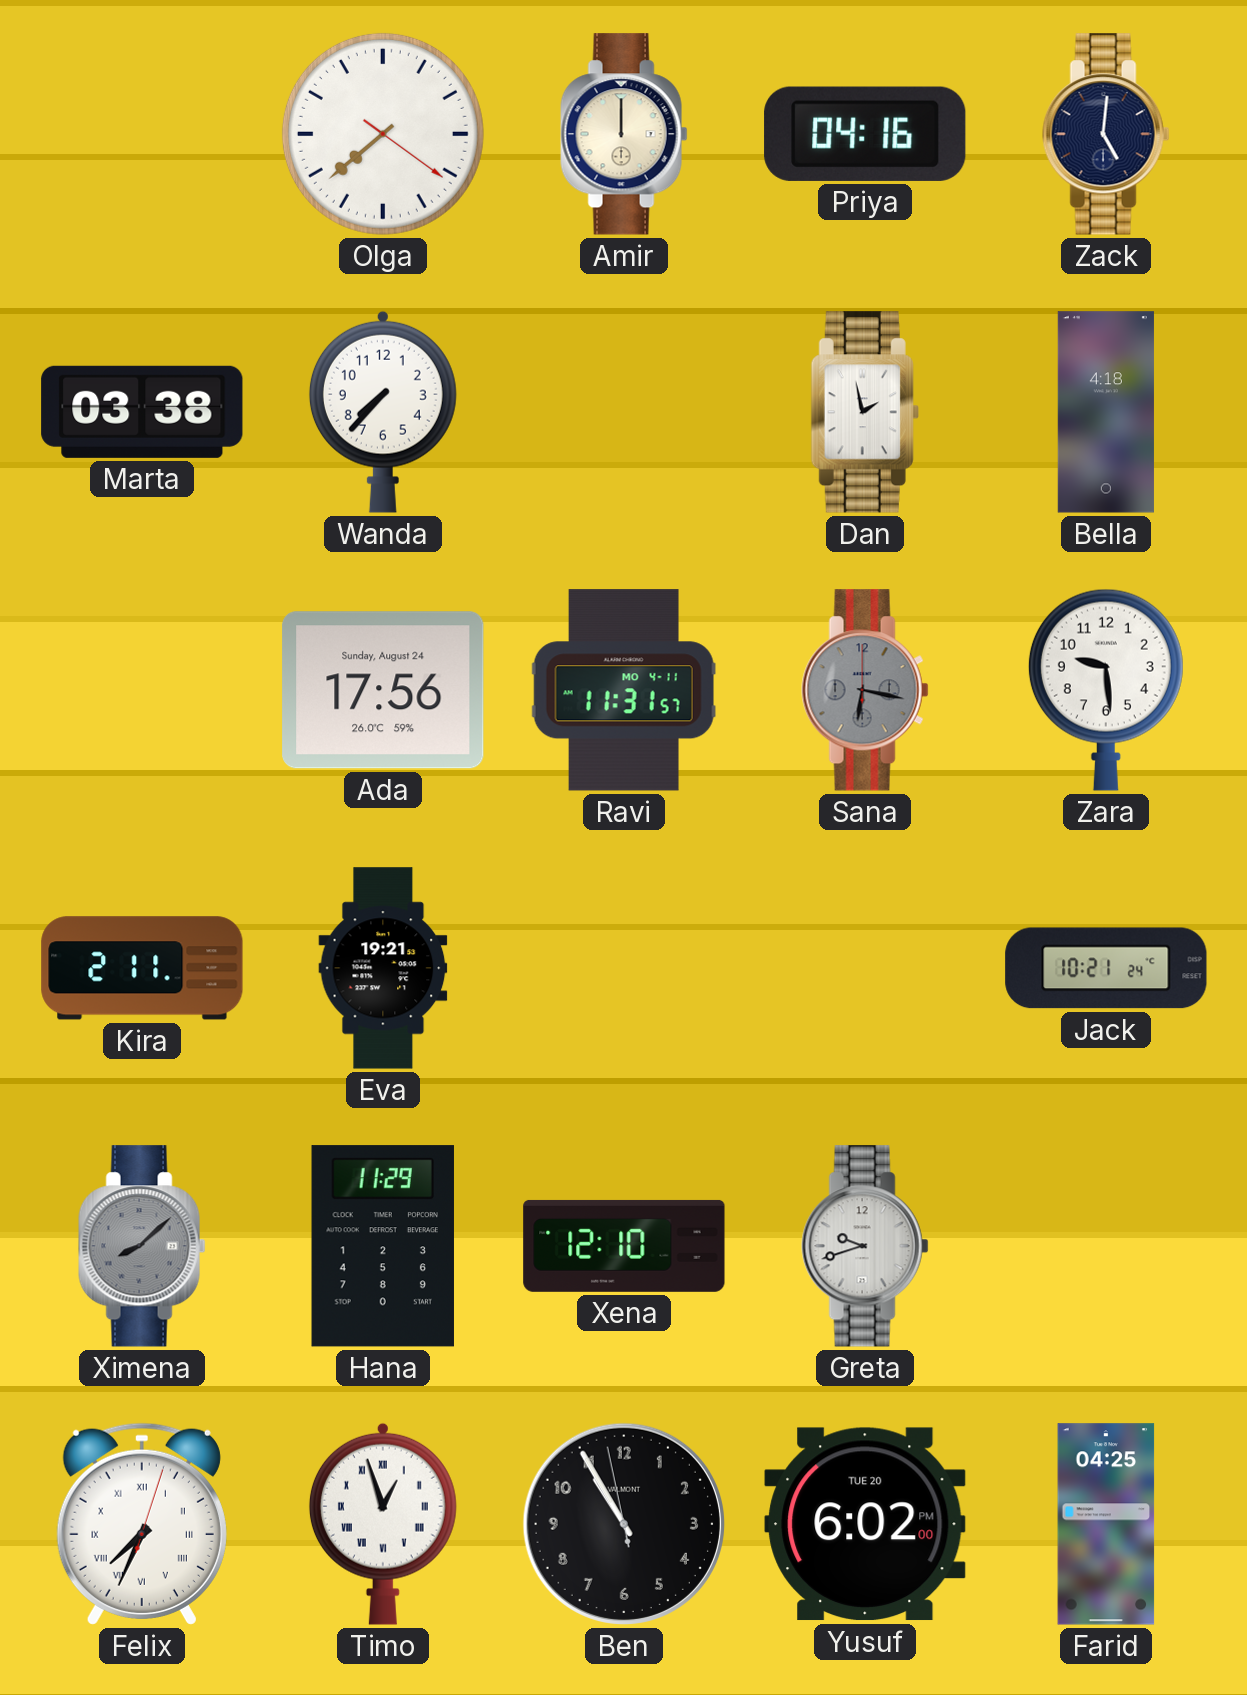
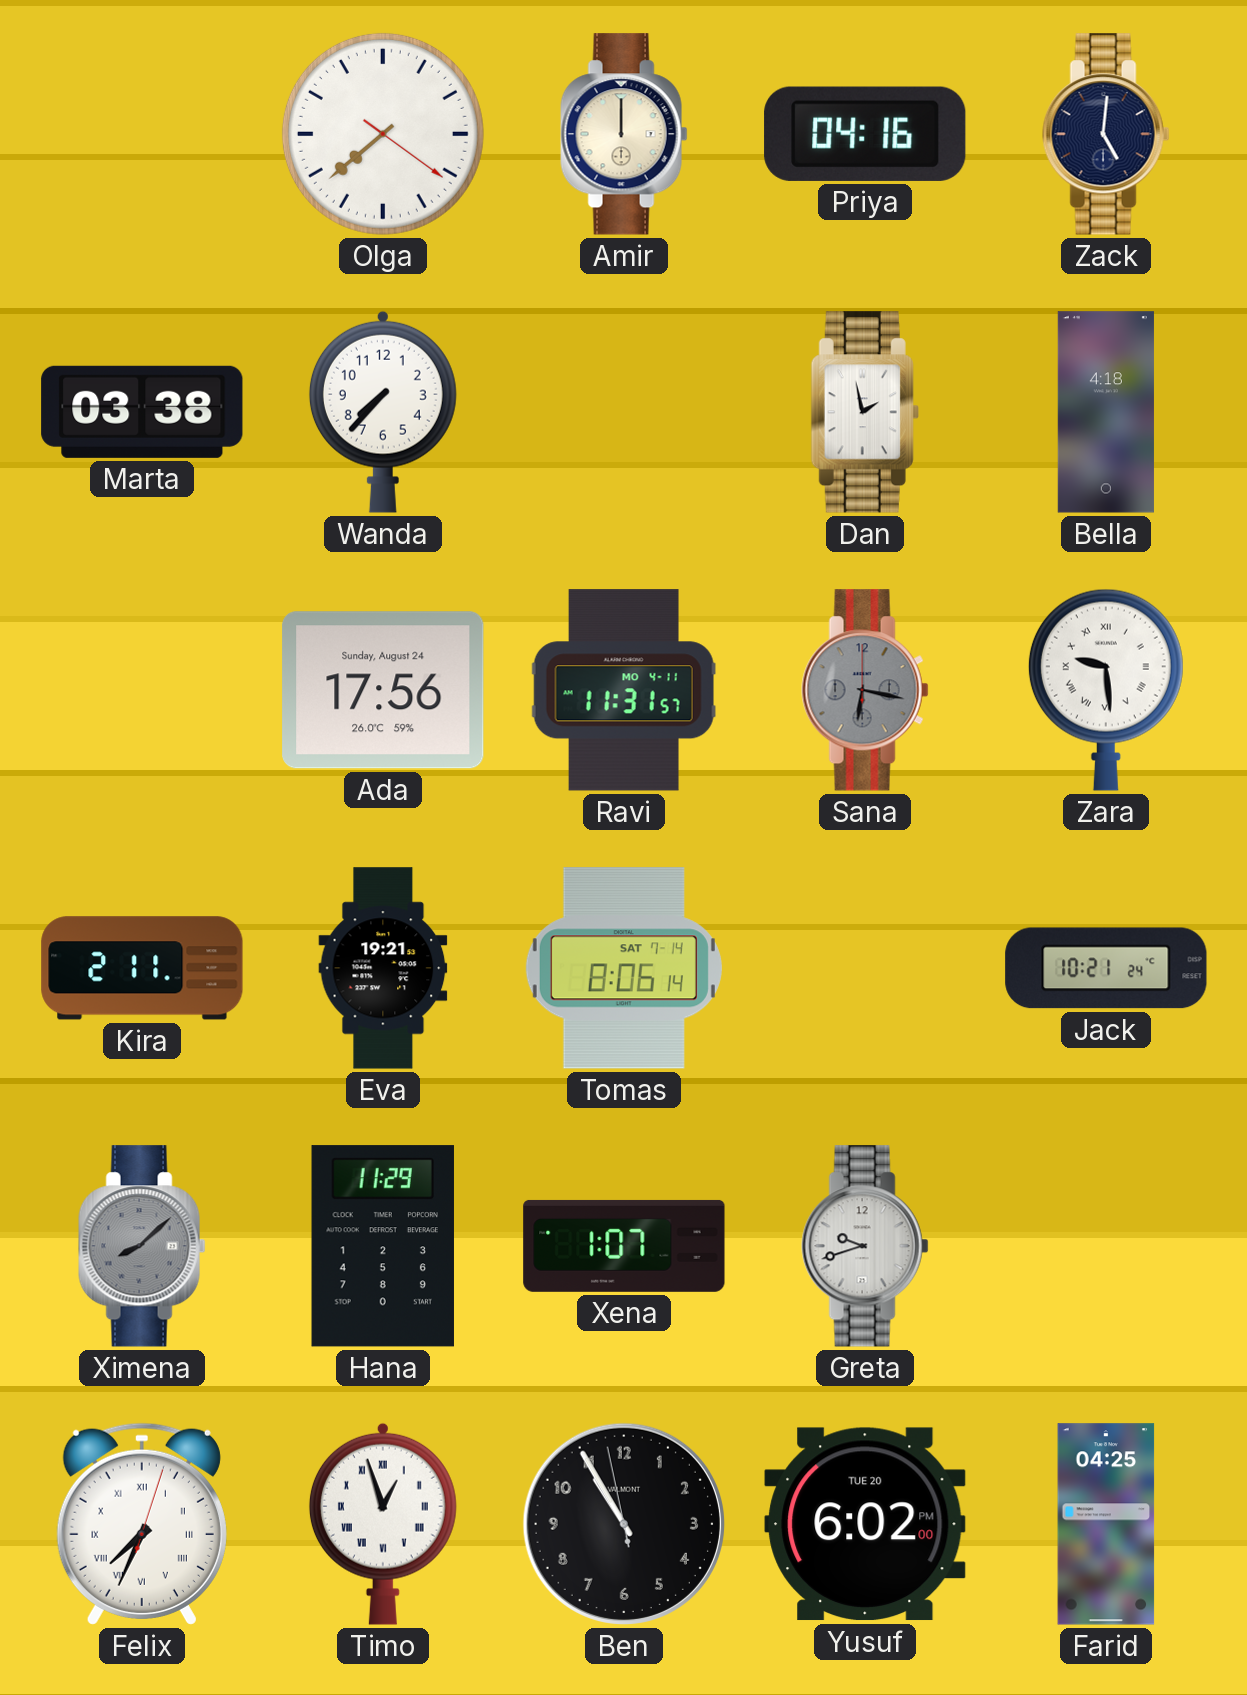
Zara numerals: Arabic -> Roman
Tomas: none -> 8:06
Xena: 12:10 -> 1:07
